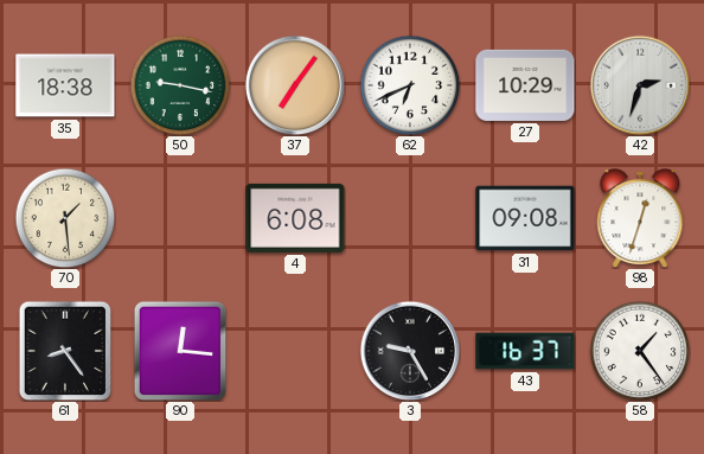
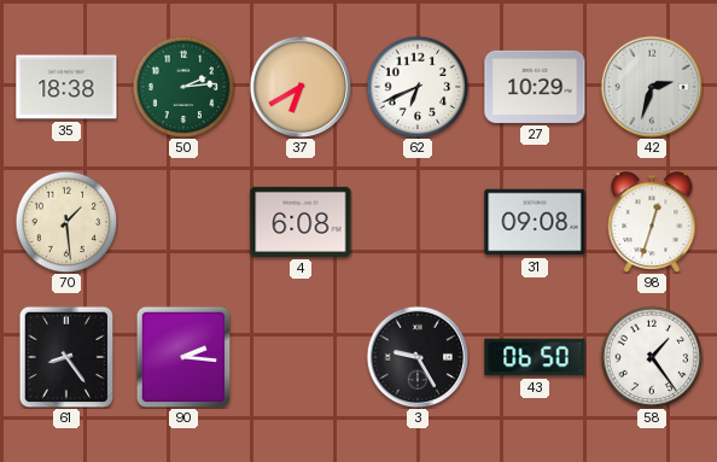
50: 9:17 -> 2:14
37: 7:06 -> 6:40
90: 12:16 -> 2:16
43: 16:37 -> 06:50
